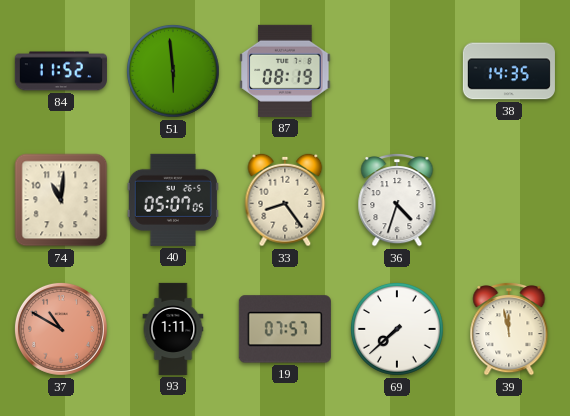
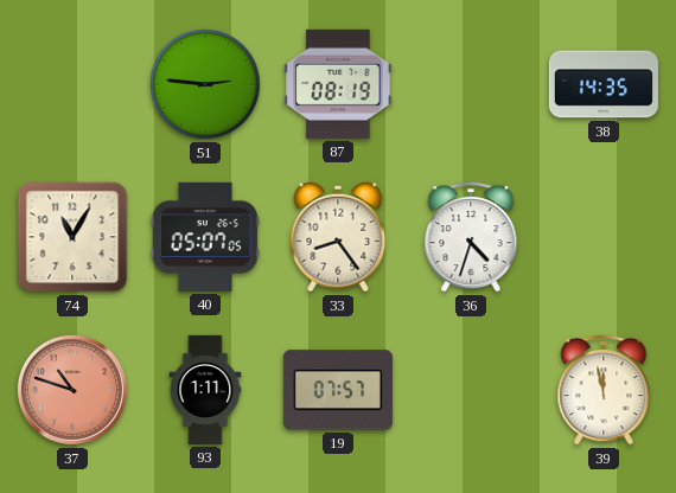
84: 11:52 -> none
51: 5:59 -> 2:46
74: 11:01 -> 11:05
37: 10:50 -> 10:48
69: 7:38 -> none
